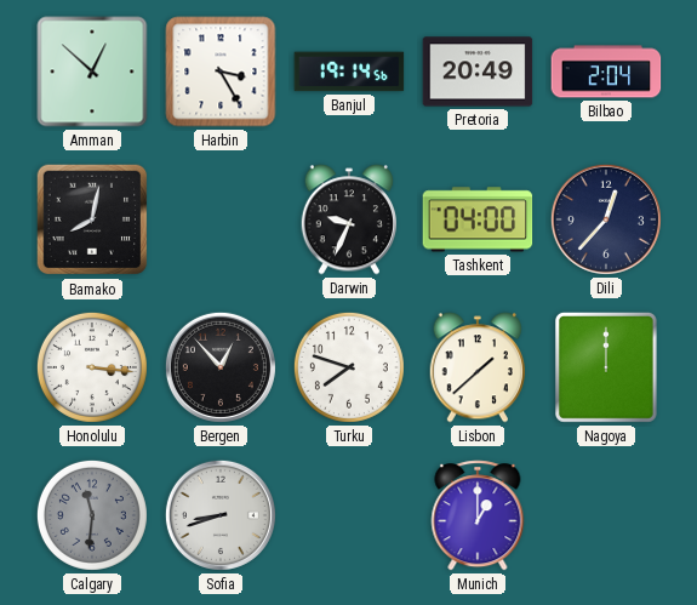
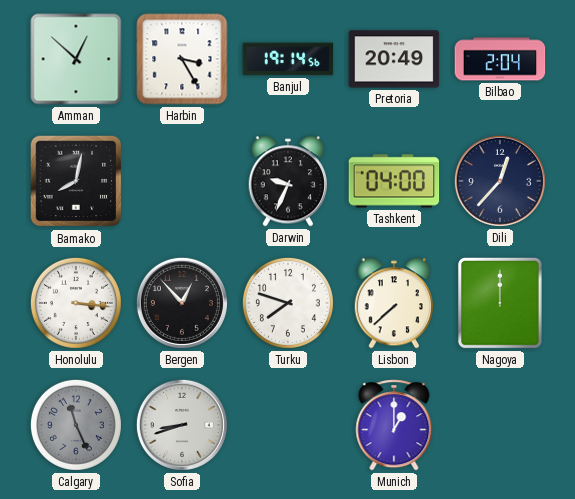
Lisbon: 1:38 -> 7:38
Calgary: 11:31 -> 11:26
